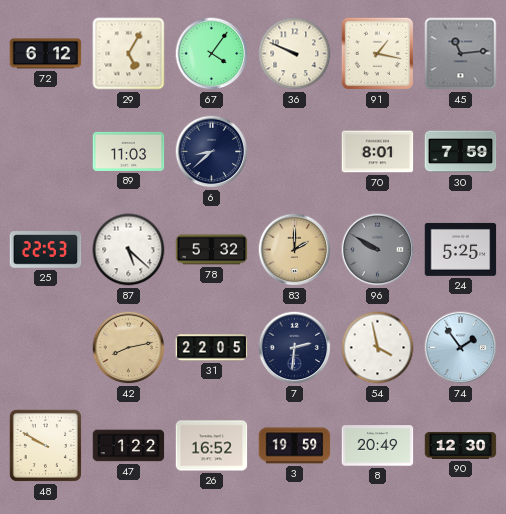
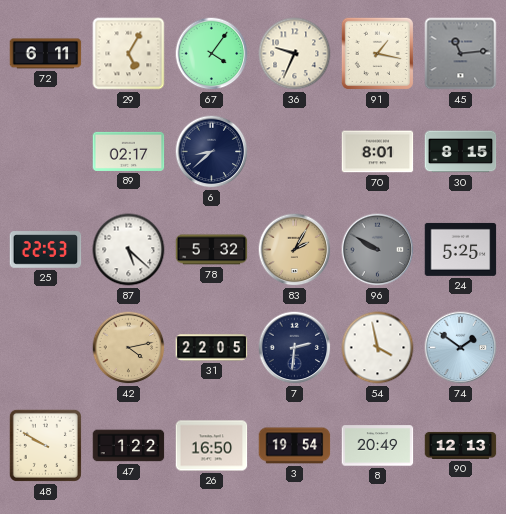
72: 6:12 -> 6:11
36: 9:49 -> 9:34
89: 11:03 -> 02:17
30: 7:59 -> 8:15
83: 2:00 -> 2:05
42: 8:13 -> 4:13
74: 1:54 -> 1:51
26: 16:52 -> 16:50
3: 19:59 -> 19:54
90: 12:30 -> 12:13
